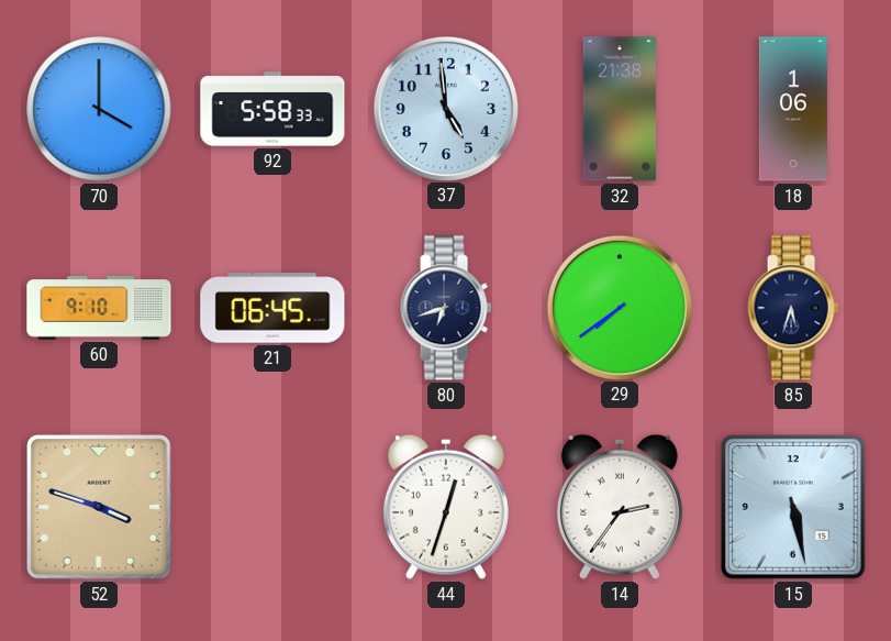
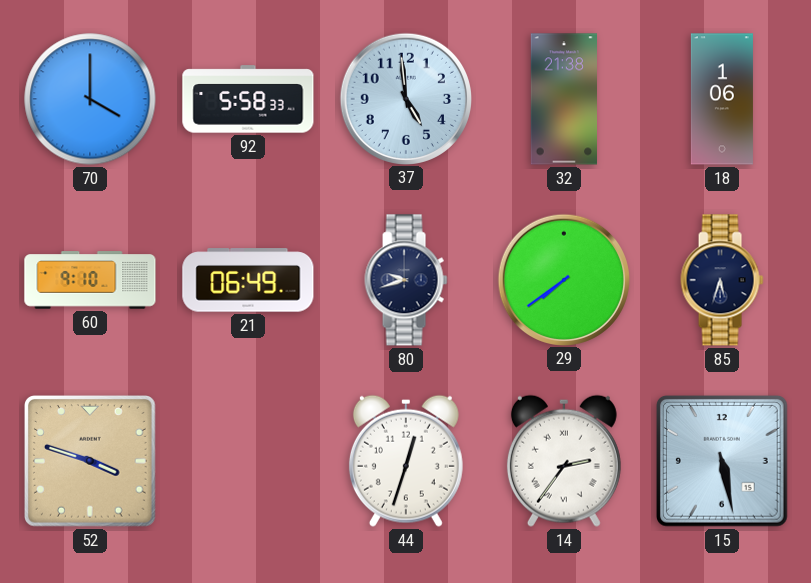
21: 06:45 -> 06:49
80: 6:42 -> 9:42
